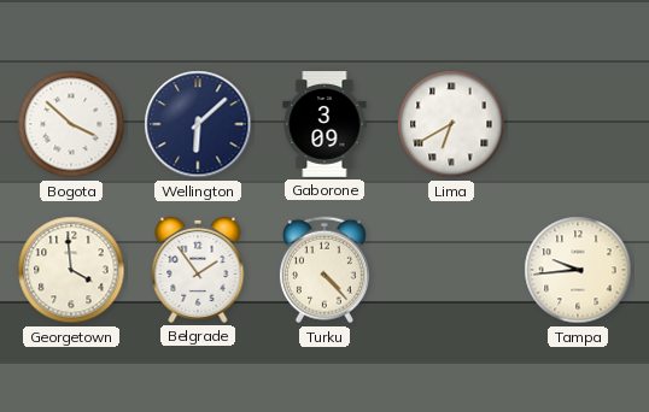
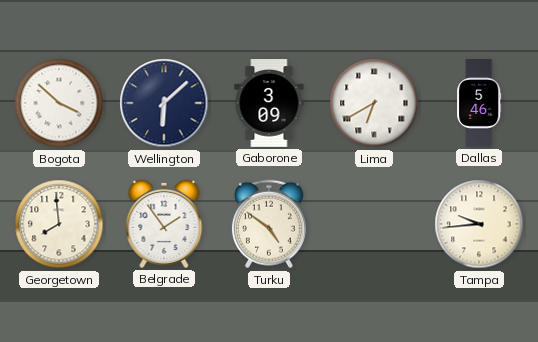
Dallas: none -> 5:46
Georgetown: 3:59 -> 7:59
Turku: 4:23 -> 4:51
